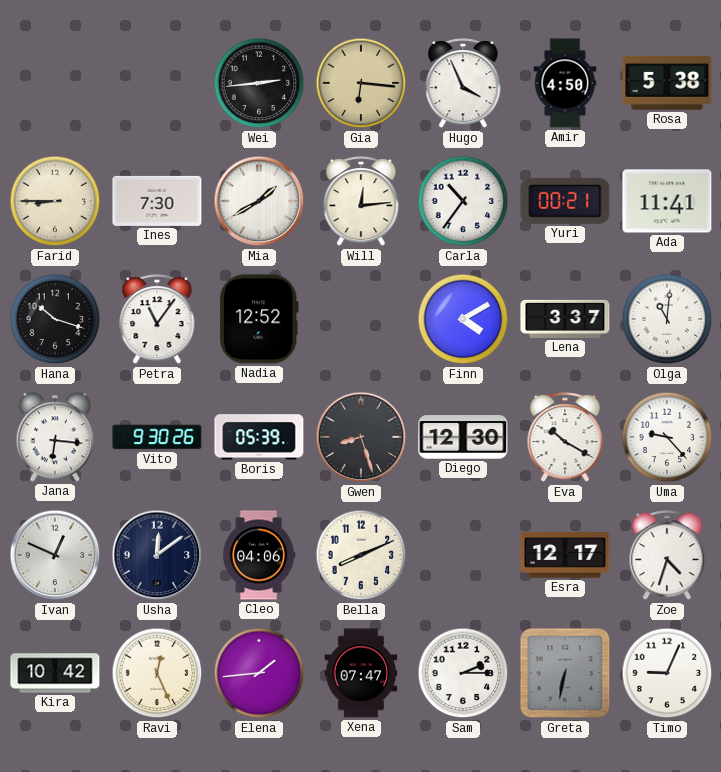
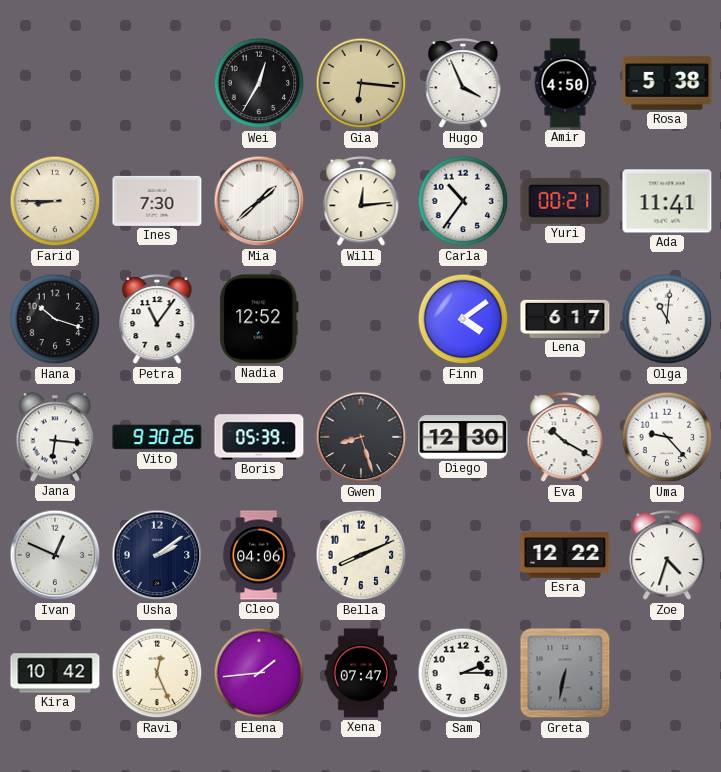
Wei: 2:44 -> 12:35
Mia: 1:40 -> 1:38
Finn: 4:10 -> 4:09
Lena: 3:37 -> 6:17
Usha: 12:09 -> 2:09
Esra: 12:17 -> 12:22
Timo: 9:04 -> none
